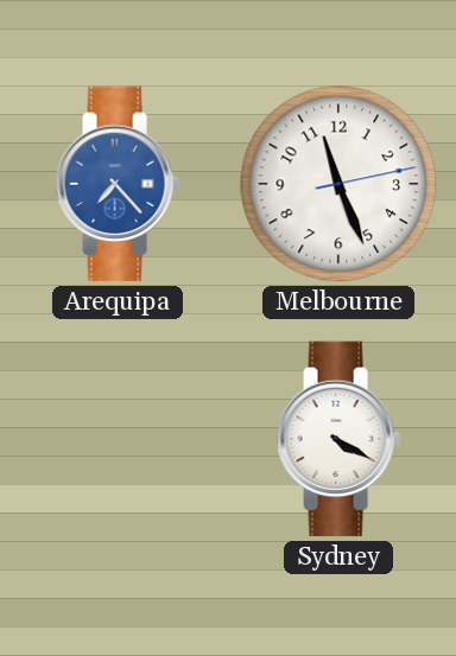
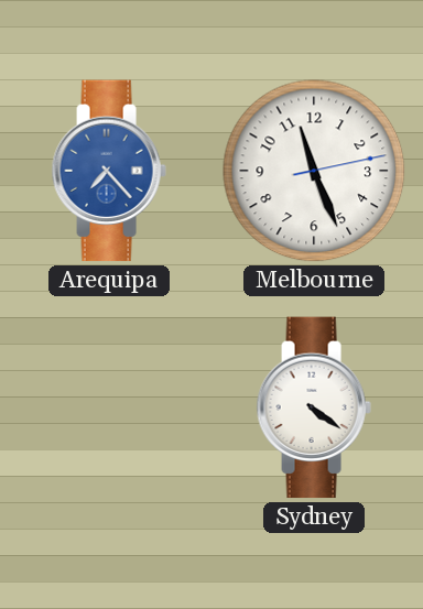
Sydney: 4:20 -> 4:21
